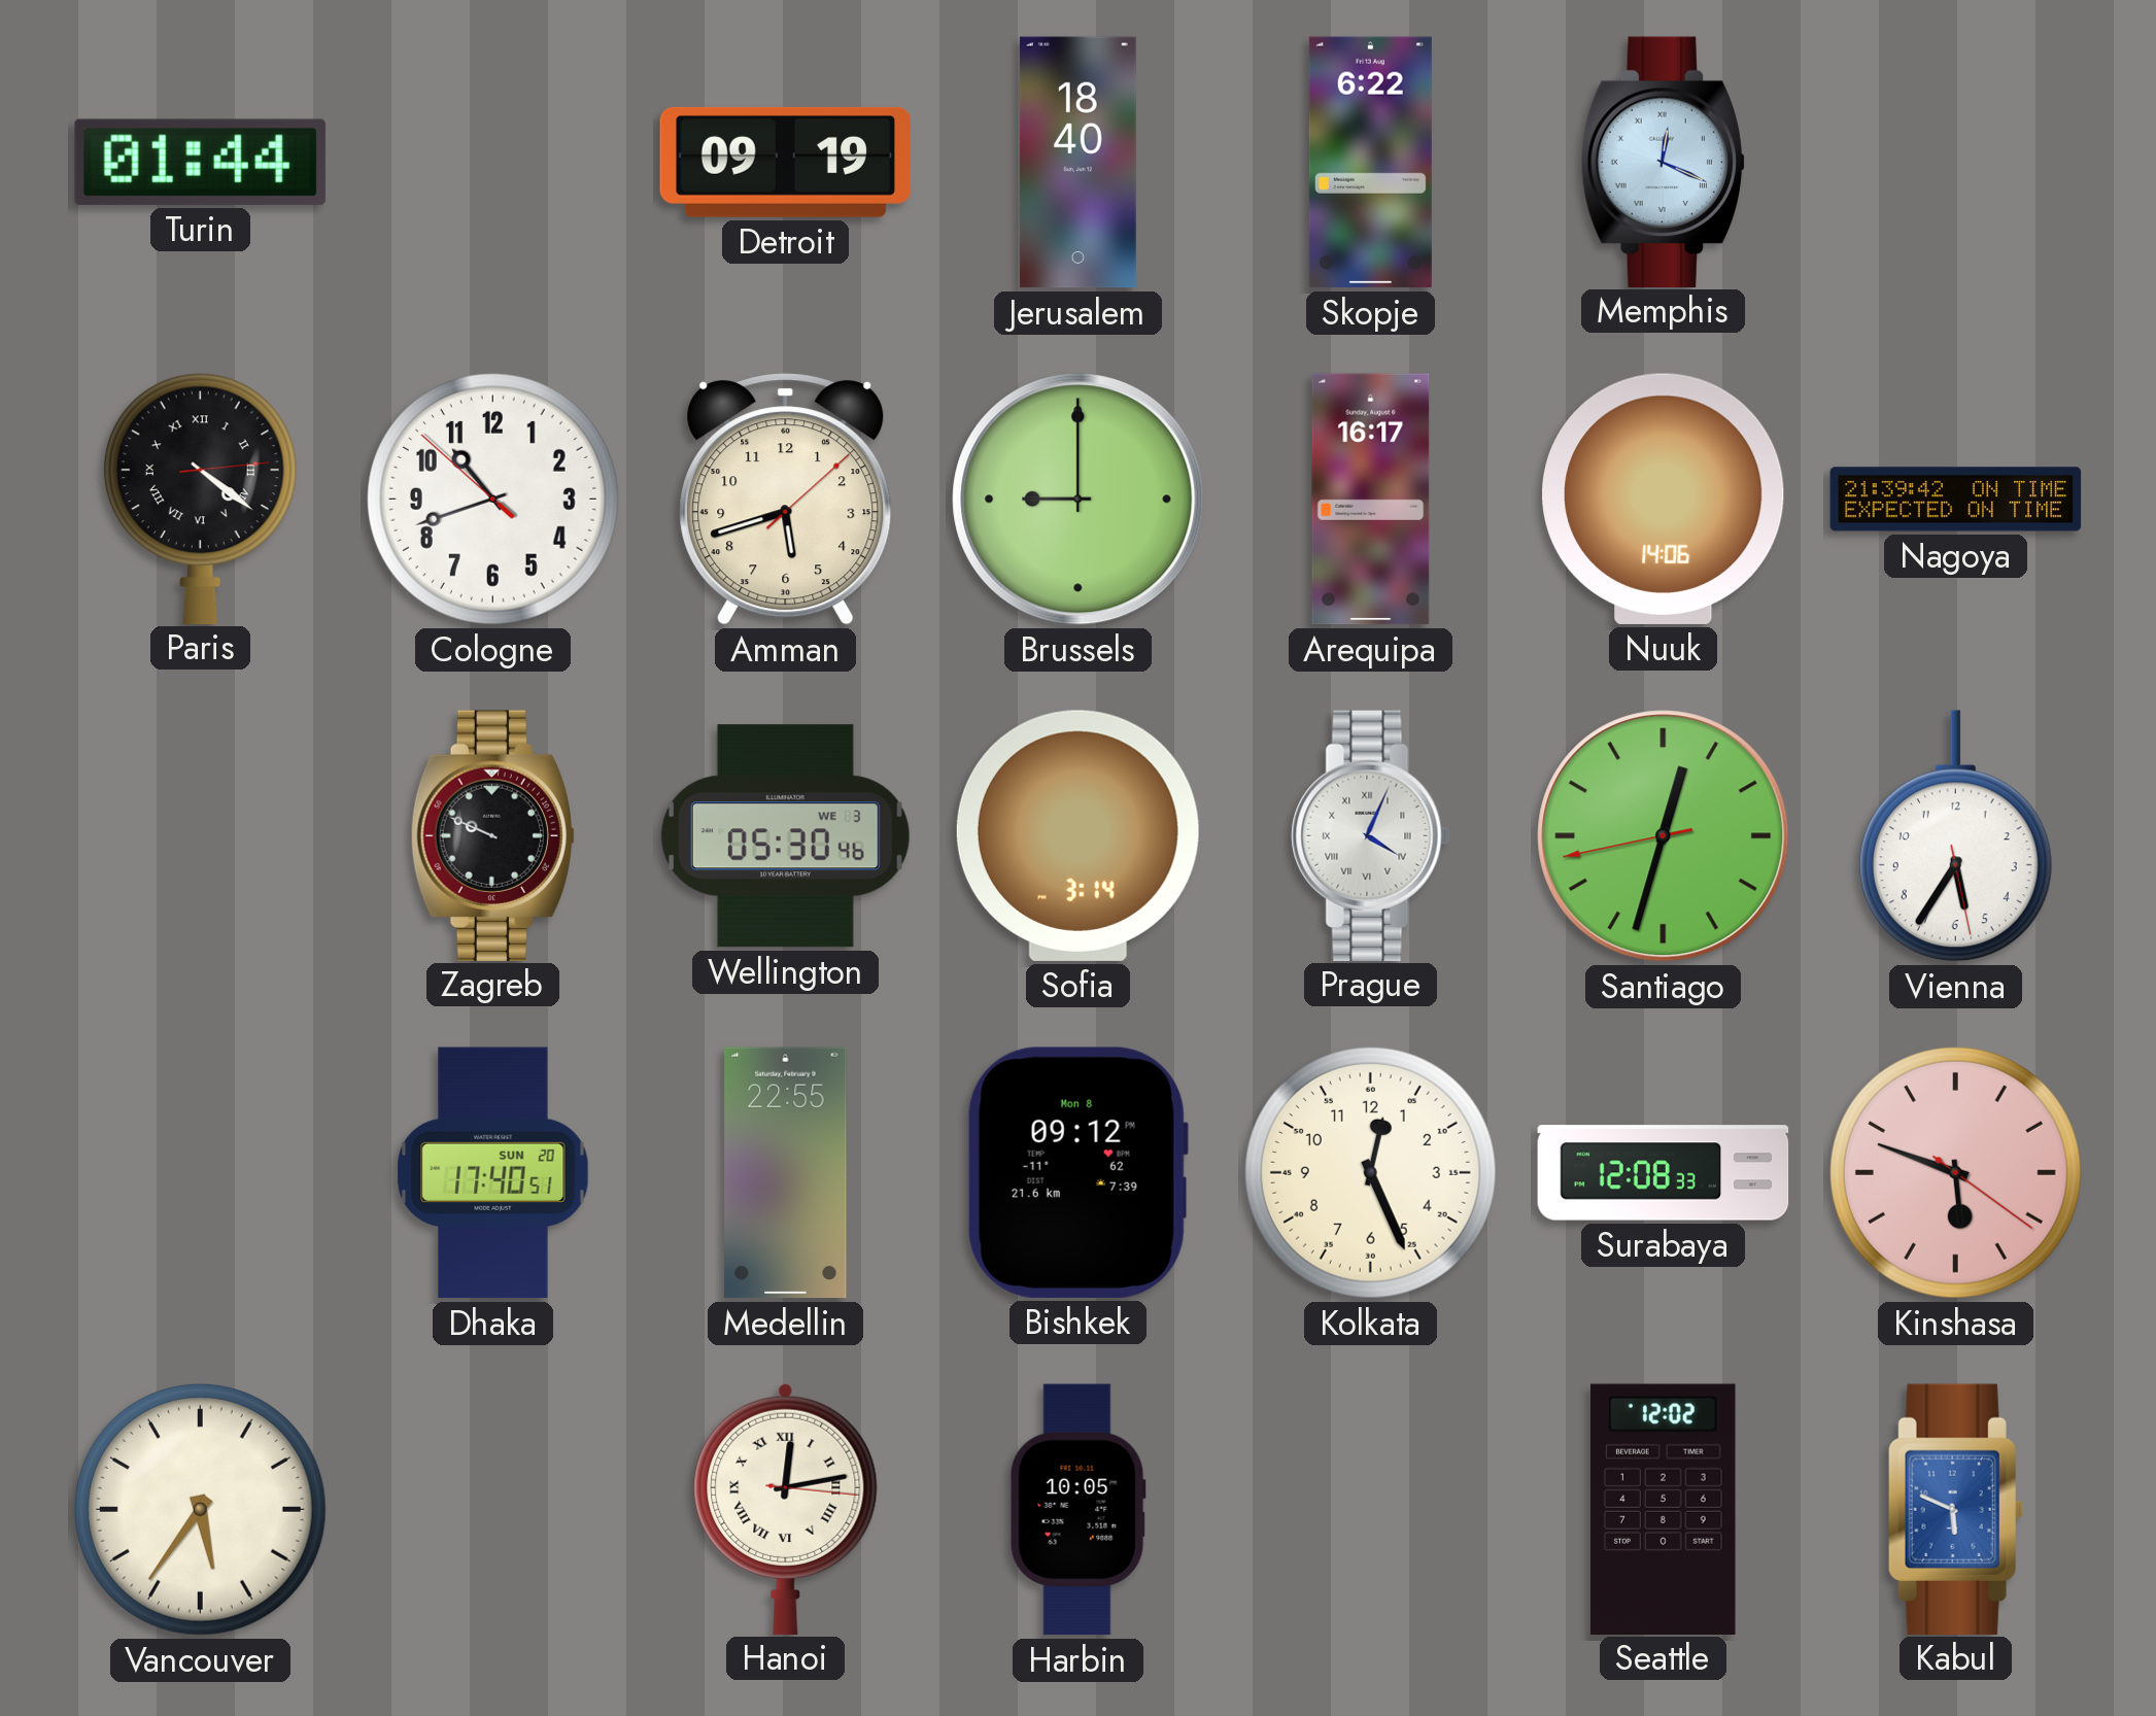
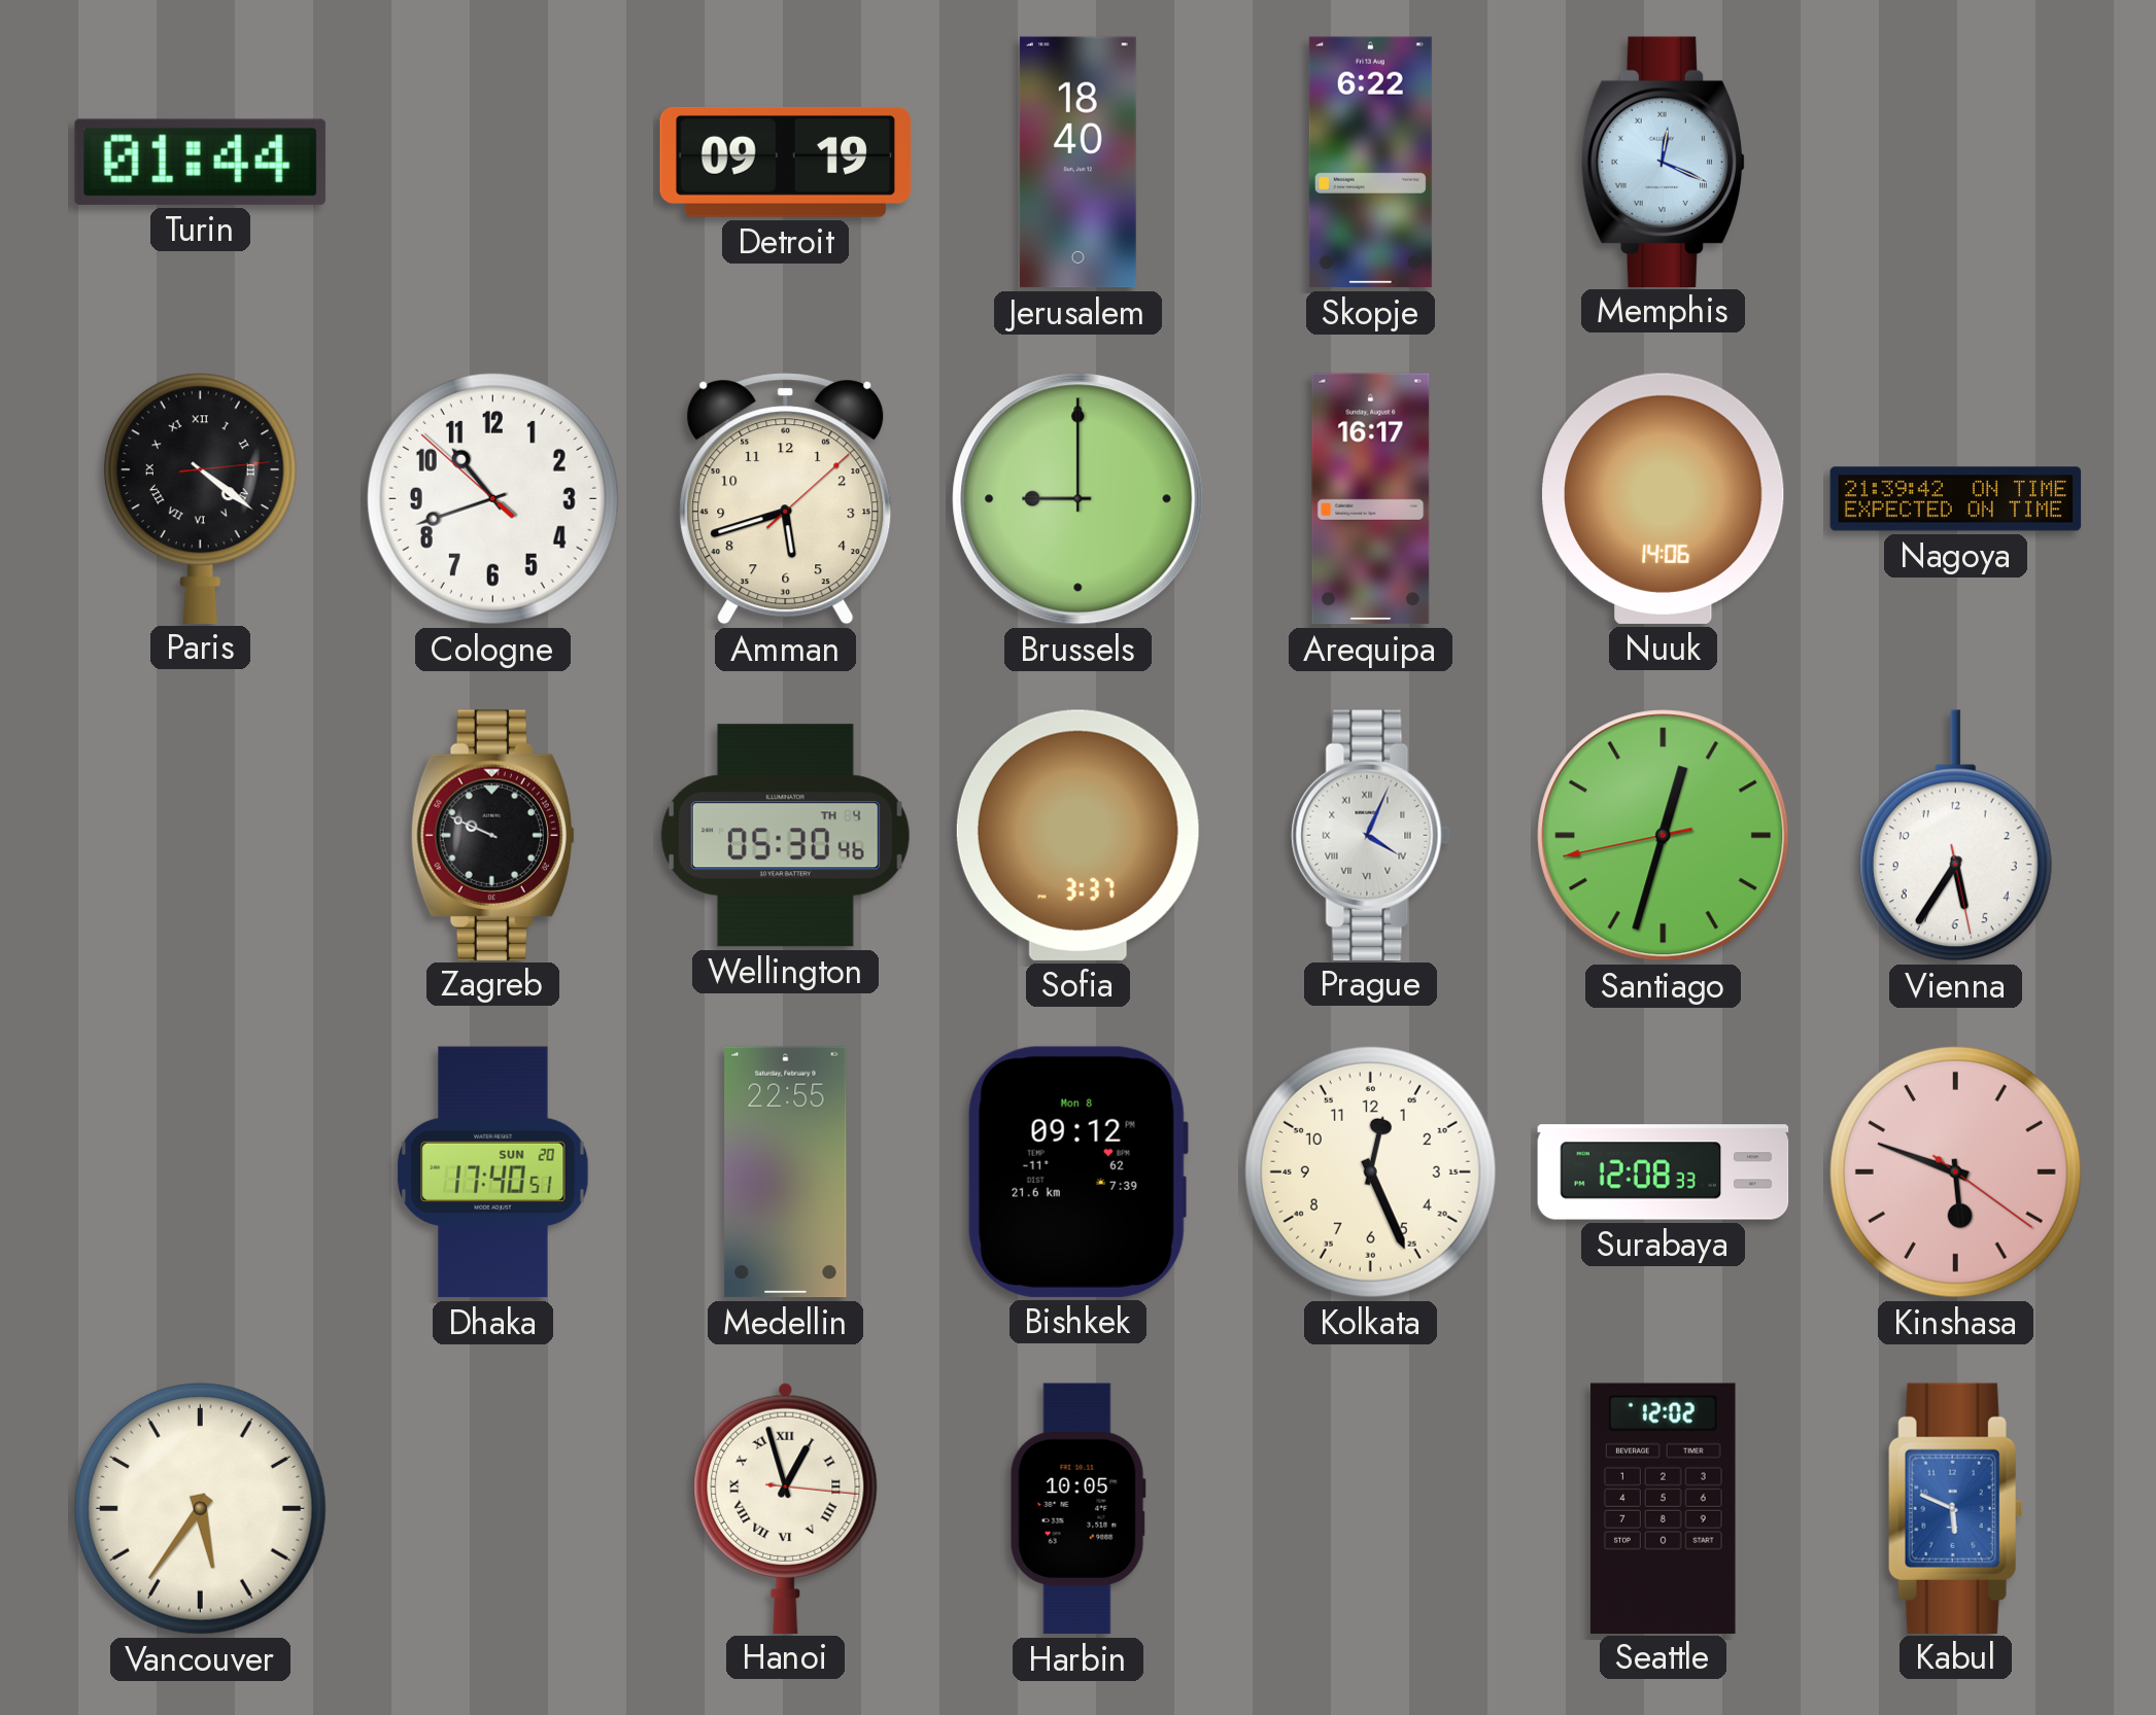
Wellington date: WE 3 -> TH 4
Sofia: 3:14 -> 3:37
Hanoi: 12:13 -> 12:57
